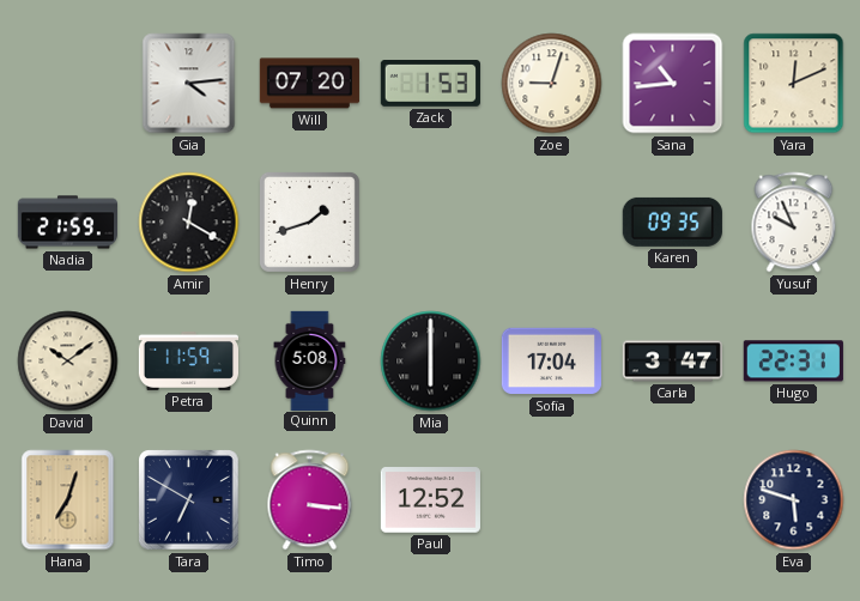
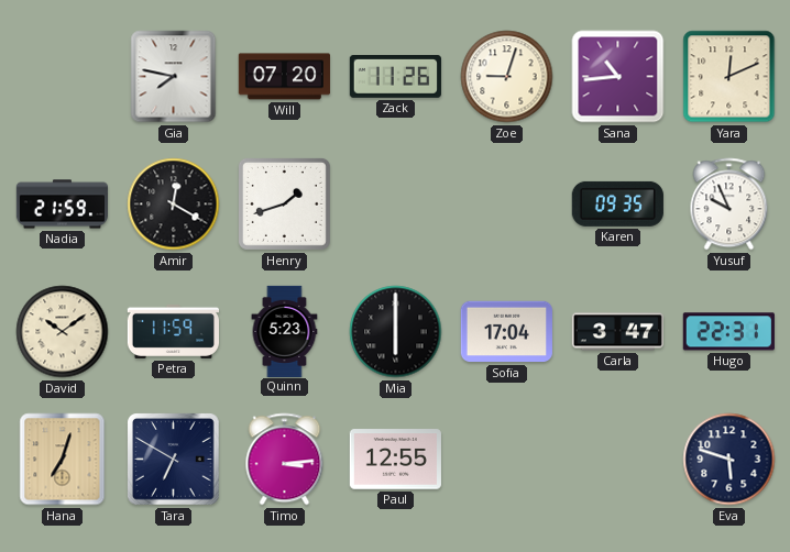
Gia: 4:14 -> 7:47
Zack: 1:53 -> 11:26
Quinn: 5:08 -> 5:23
Timo: 3:16 -> 3:14
Paul: 12:52 -> 12:55
